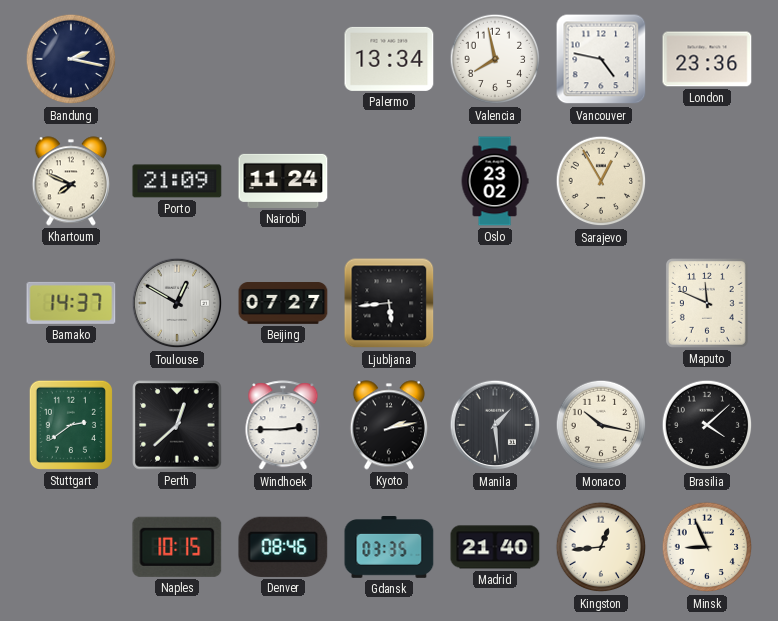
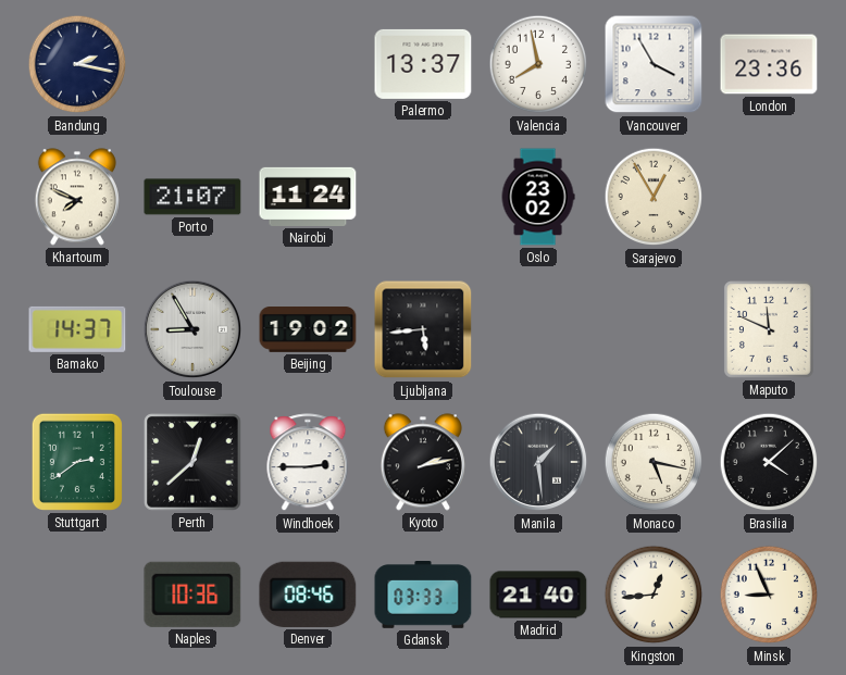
Palermo: 13:34 -> 13:37
Vancouver: 4:47 -> 3:55
Porto: 21:09 -> 21:07
Toulouse: 12:50 -> 8:55
Beijing: 07:27 -> 19:02
Monaco: 10:17 -> 5:17
Naples: 10:15 -> 10:36
Gdansk: 03:35 -> 03:33
